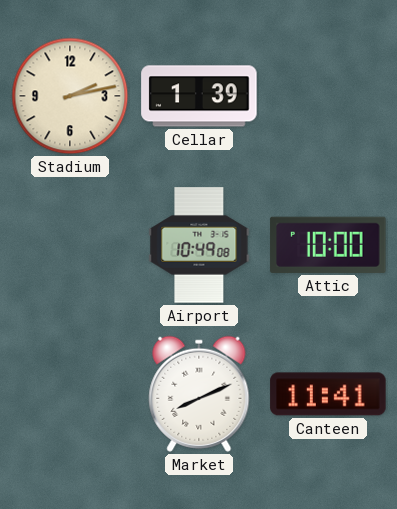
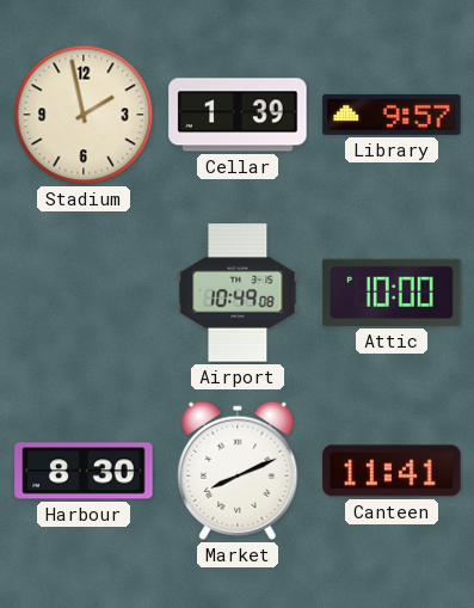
Stadium: 2:13 -> 1:58
Library: none -> 9:57
Harbour: none -> 8:30
